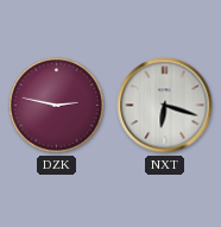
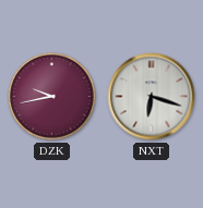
DZK: 2:47 -> 9:43
